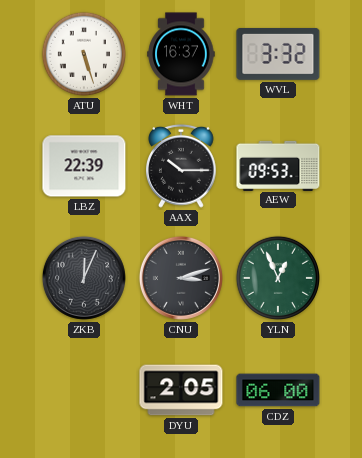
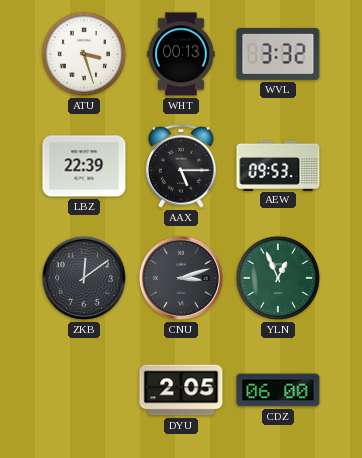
ATU: 5:27 -> 3:27
WHT: 16:37 -> 00:13
AAX: 10:15 -> 5:15
ZKB: 12:04 -> 12:09
